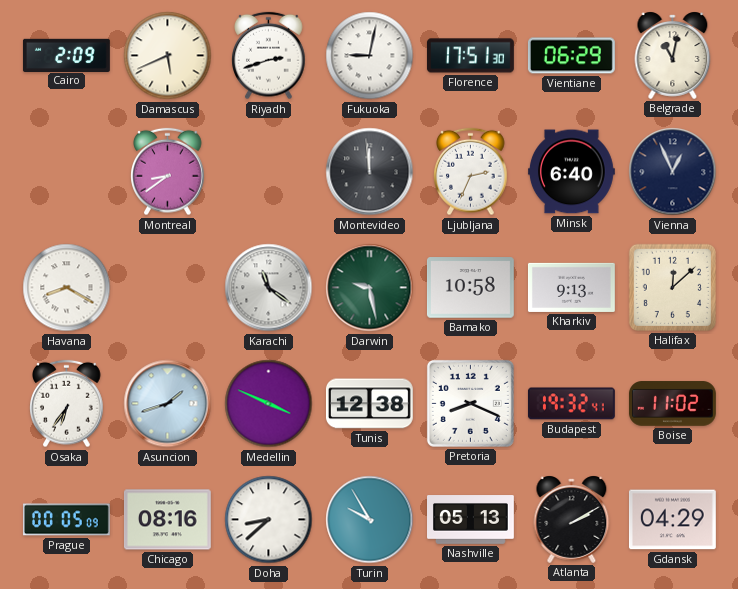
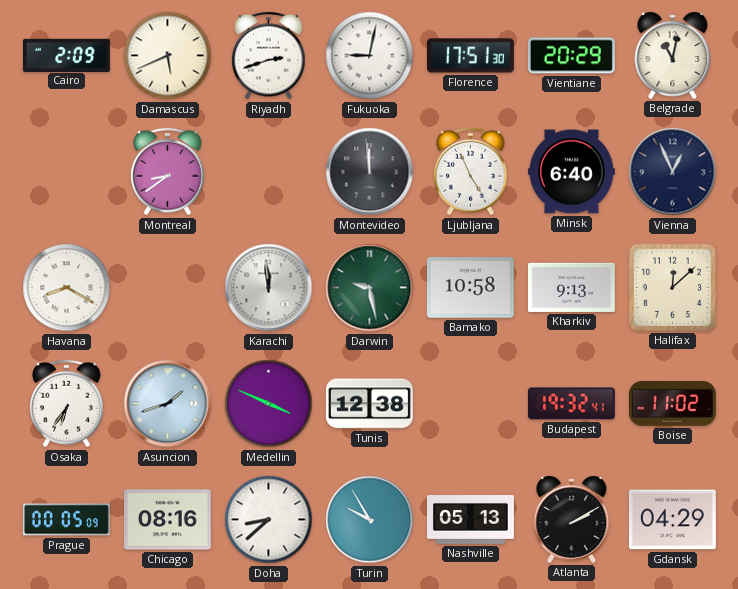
Vientiane: 06:29 -> 20:29
Ljubljana: 2:34 -> 4:56
Karachi: 11:21 -> 11:59
Pretoria: 8:19 -> none
